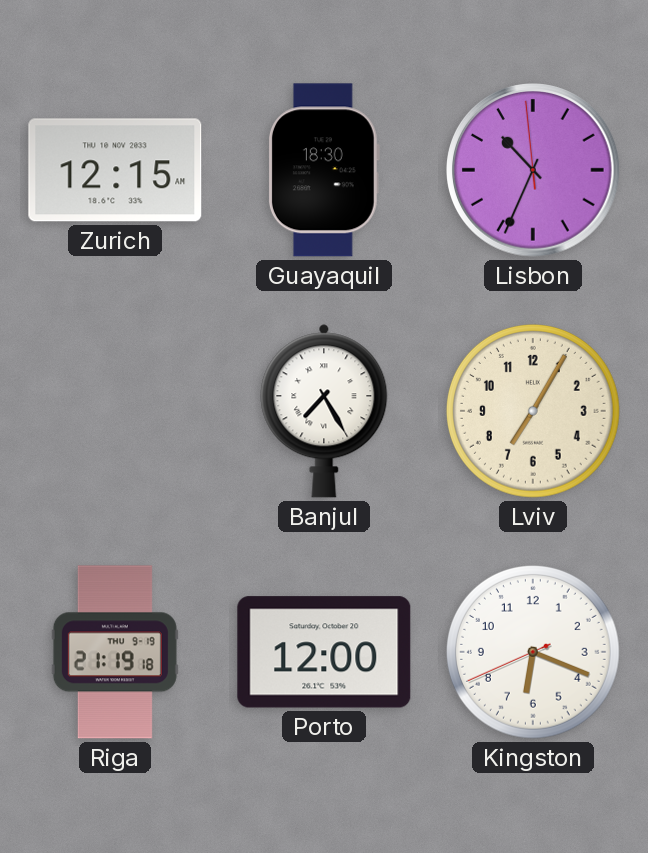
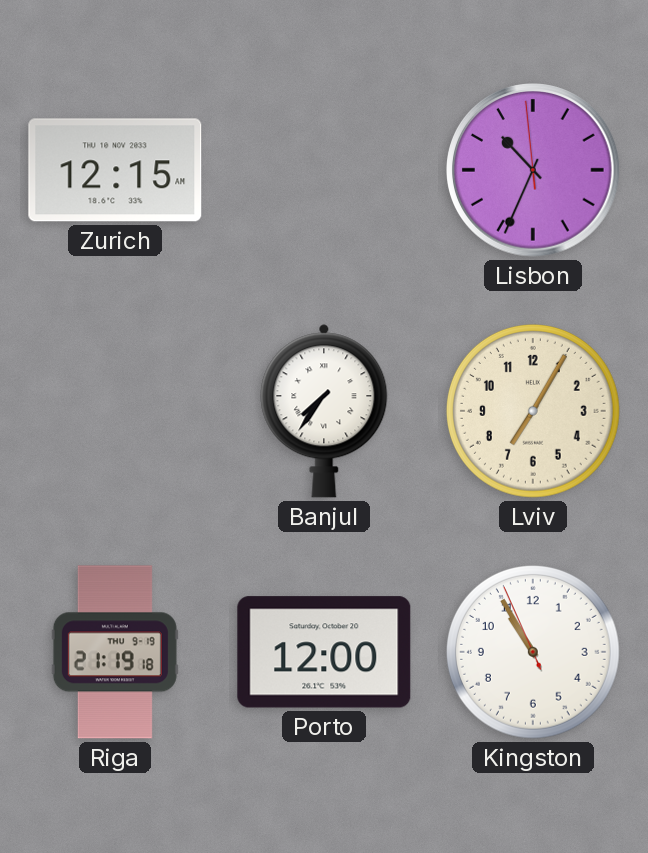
Guayaquil: 18:30 -> none
Banjul: 7:25 -> 7:36
Kingston: 6:18 -> 10:54
